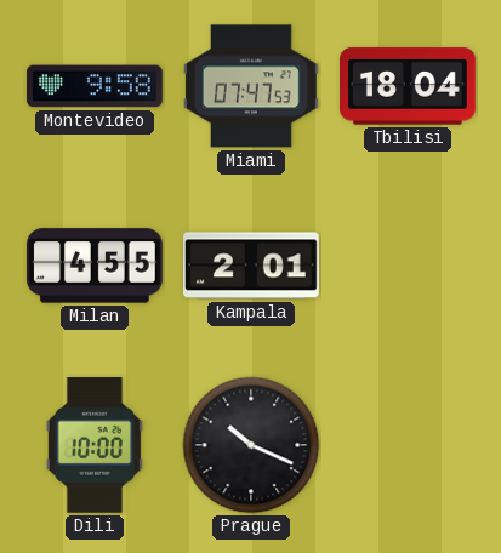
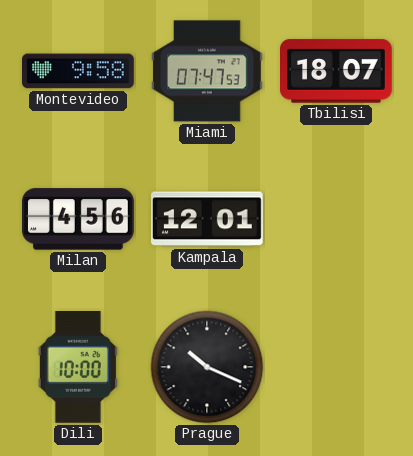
Tbilisi: 18:04 -> 18:07
Milan: 4:55 -> 4:56
Kampala: 2:01 -> 12:01
